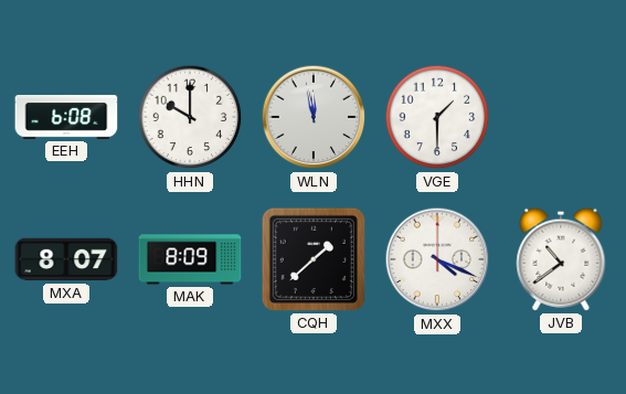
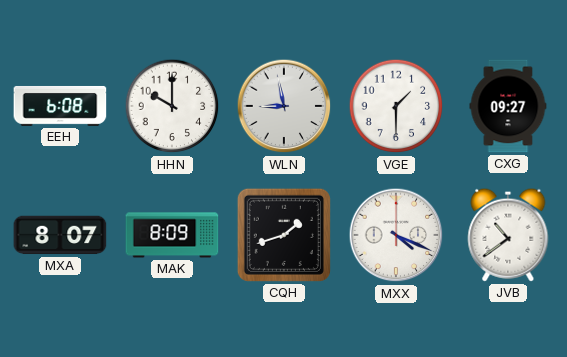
WLN: 11:58 -> 8:58
CXG: none -> 09:27
CQH: 1:38 -> 1:42
